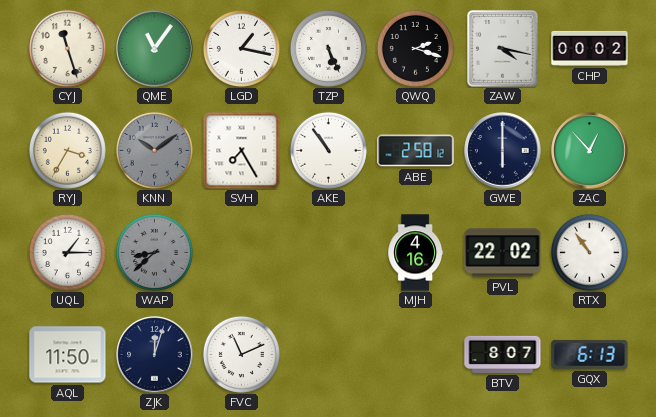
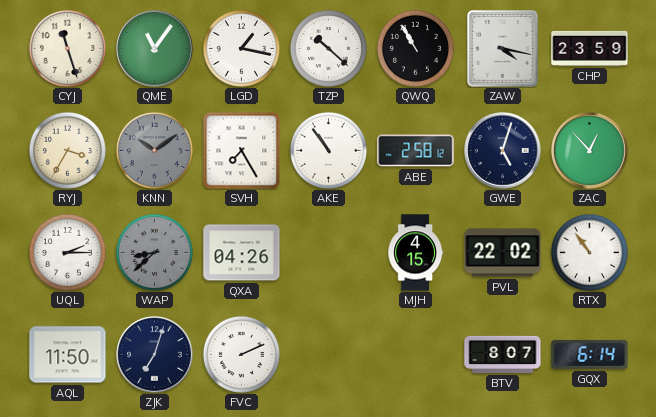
TZP: 5:26 -> 10:22
QWQ: 2:18 -> 10:55
CHP: 00:02 -> 23:59
GWE: 6:00 -> 5:03
UQL: 1:15 -> 2:15
QXA: none -> 04:26
MJH: 4:16 -> 4:15
ZJK: 12:03 -> 7:03
FVC: 11:11 -> 2:11
GQX: 6:13 -> 6:14
